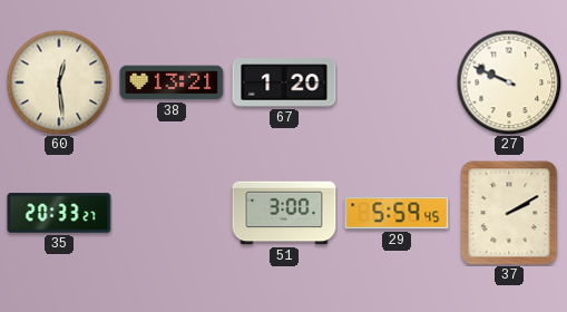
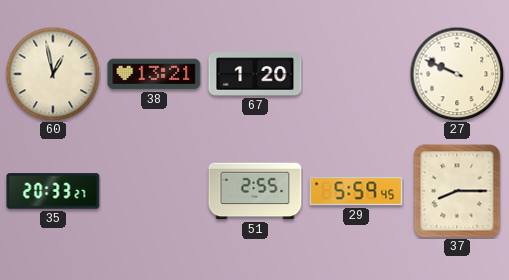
60: 12:29 -> 12:58
51: 3:00 -> 2:55
37: 2:10 -> 8:15
